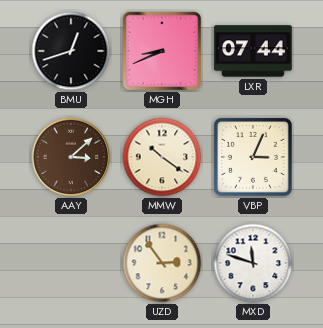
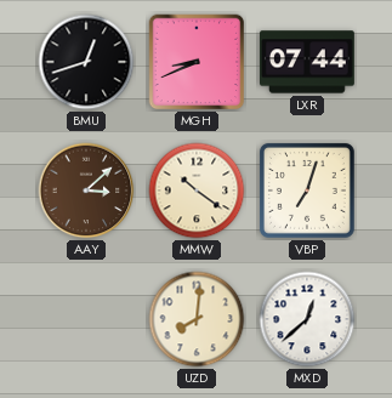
VBP: 3:04 -> 7:03
UZD: 2:54 -> 8:01
MXD: 11:48 -> 12:38
